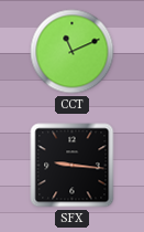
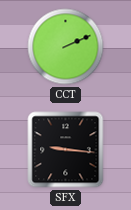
CCT: 11:11 -> 2:11
